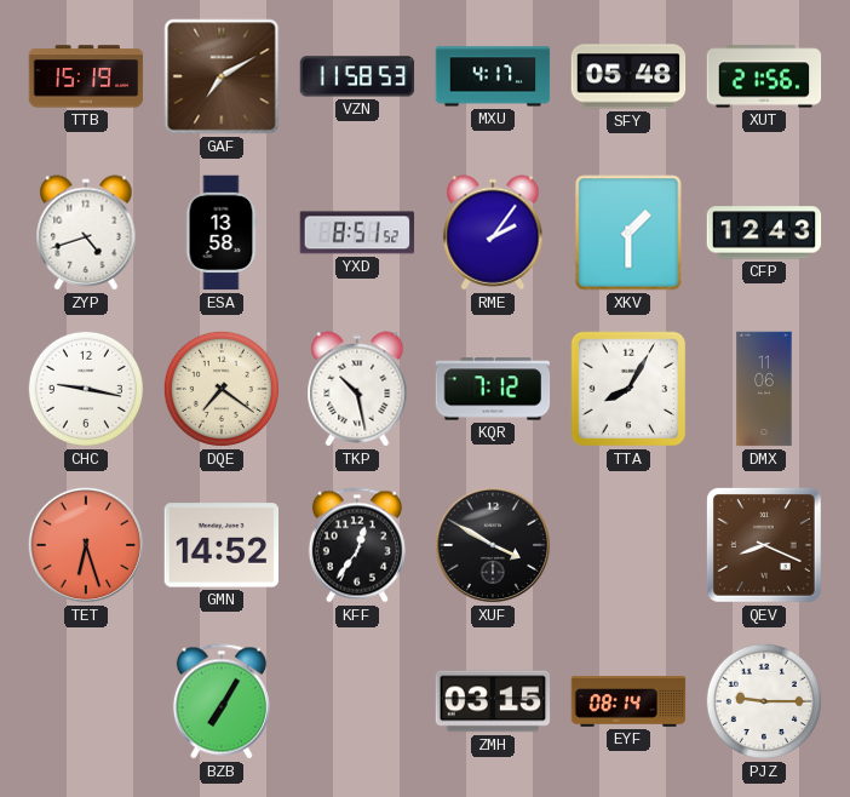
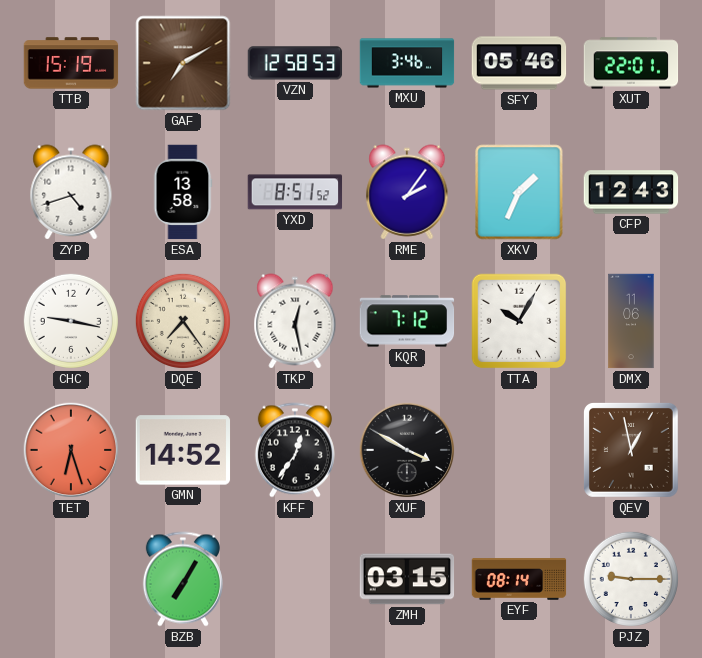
VZN: 11:58 -> 12:58
MXU: 4:17 -> 3:46
SFY: 05:48 -> 05:46
XUT: 21:56 -> 22:01
XKV: 1:30 -> 1:34
DQE: 7:21 -> 7:24
TKP: 10:28 -> 12:28
TTA: 8:05 -> 10:05
QEV: 8:19 -> 12:58
